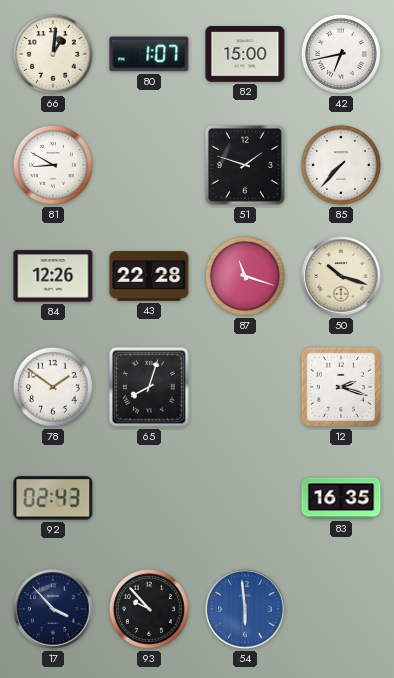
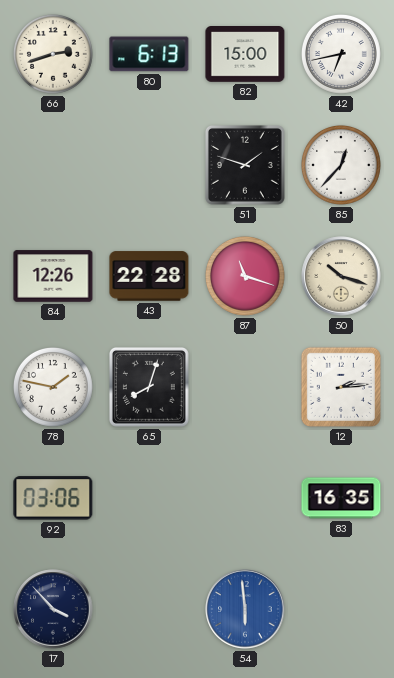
66: 1:01 -> 2:42
80: 1:07 -> 6:13
81: 8:50 -> none
85: 7:37 -> 12:37
78: 1:51 -> 1:47
12: 2:18 -> 2:14
92: 02:43 -> 03:06
93: 9:53 -> none
